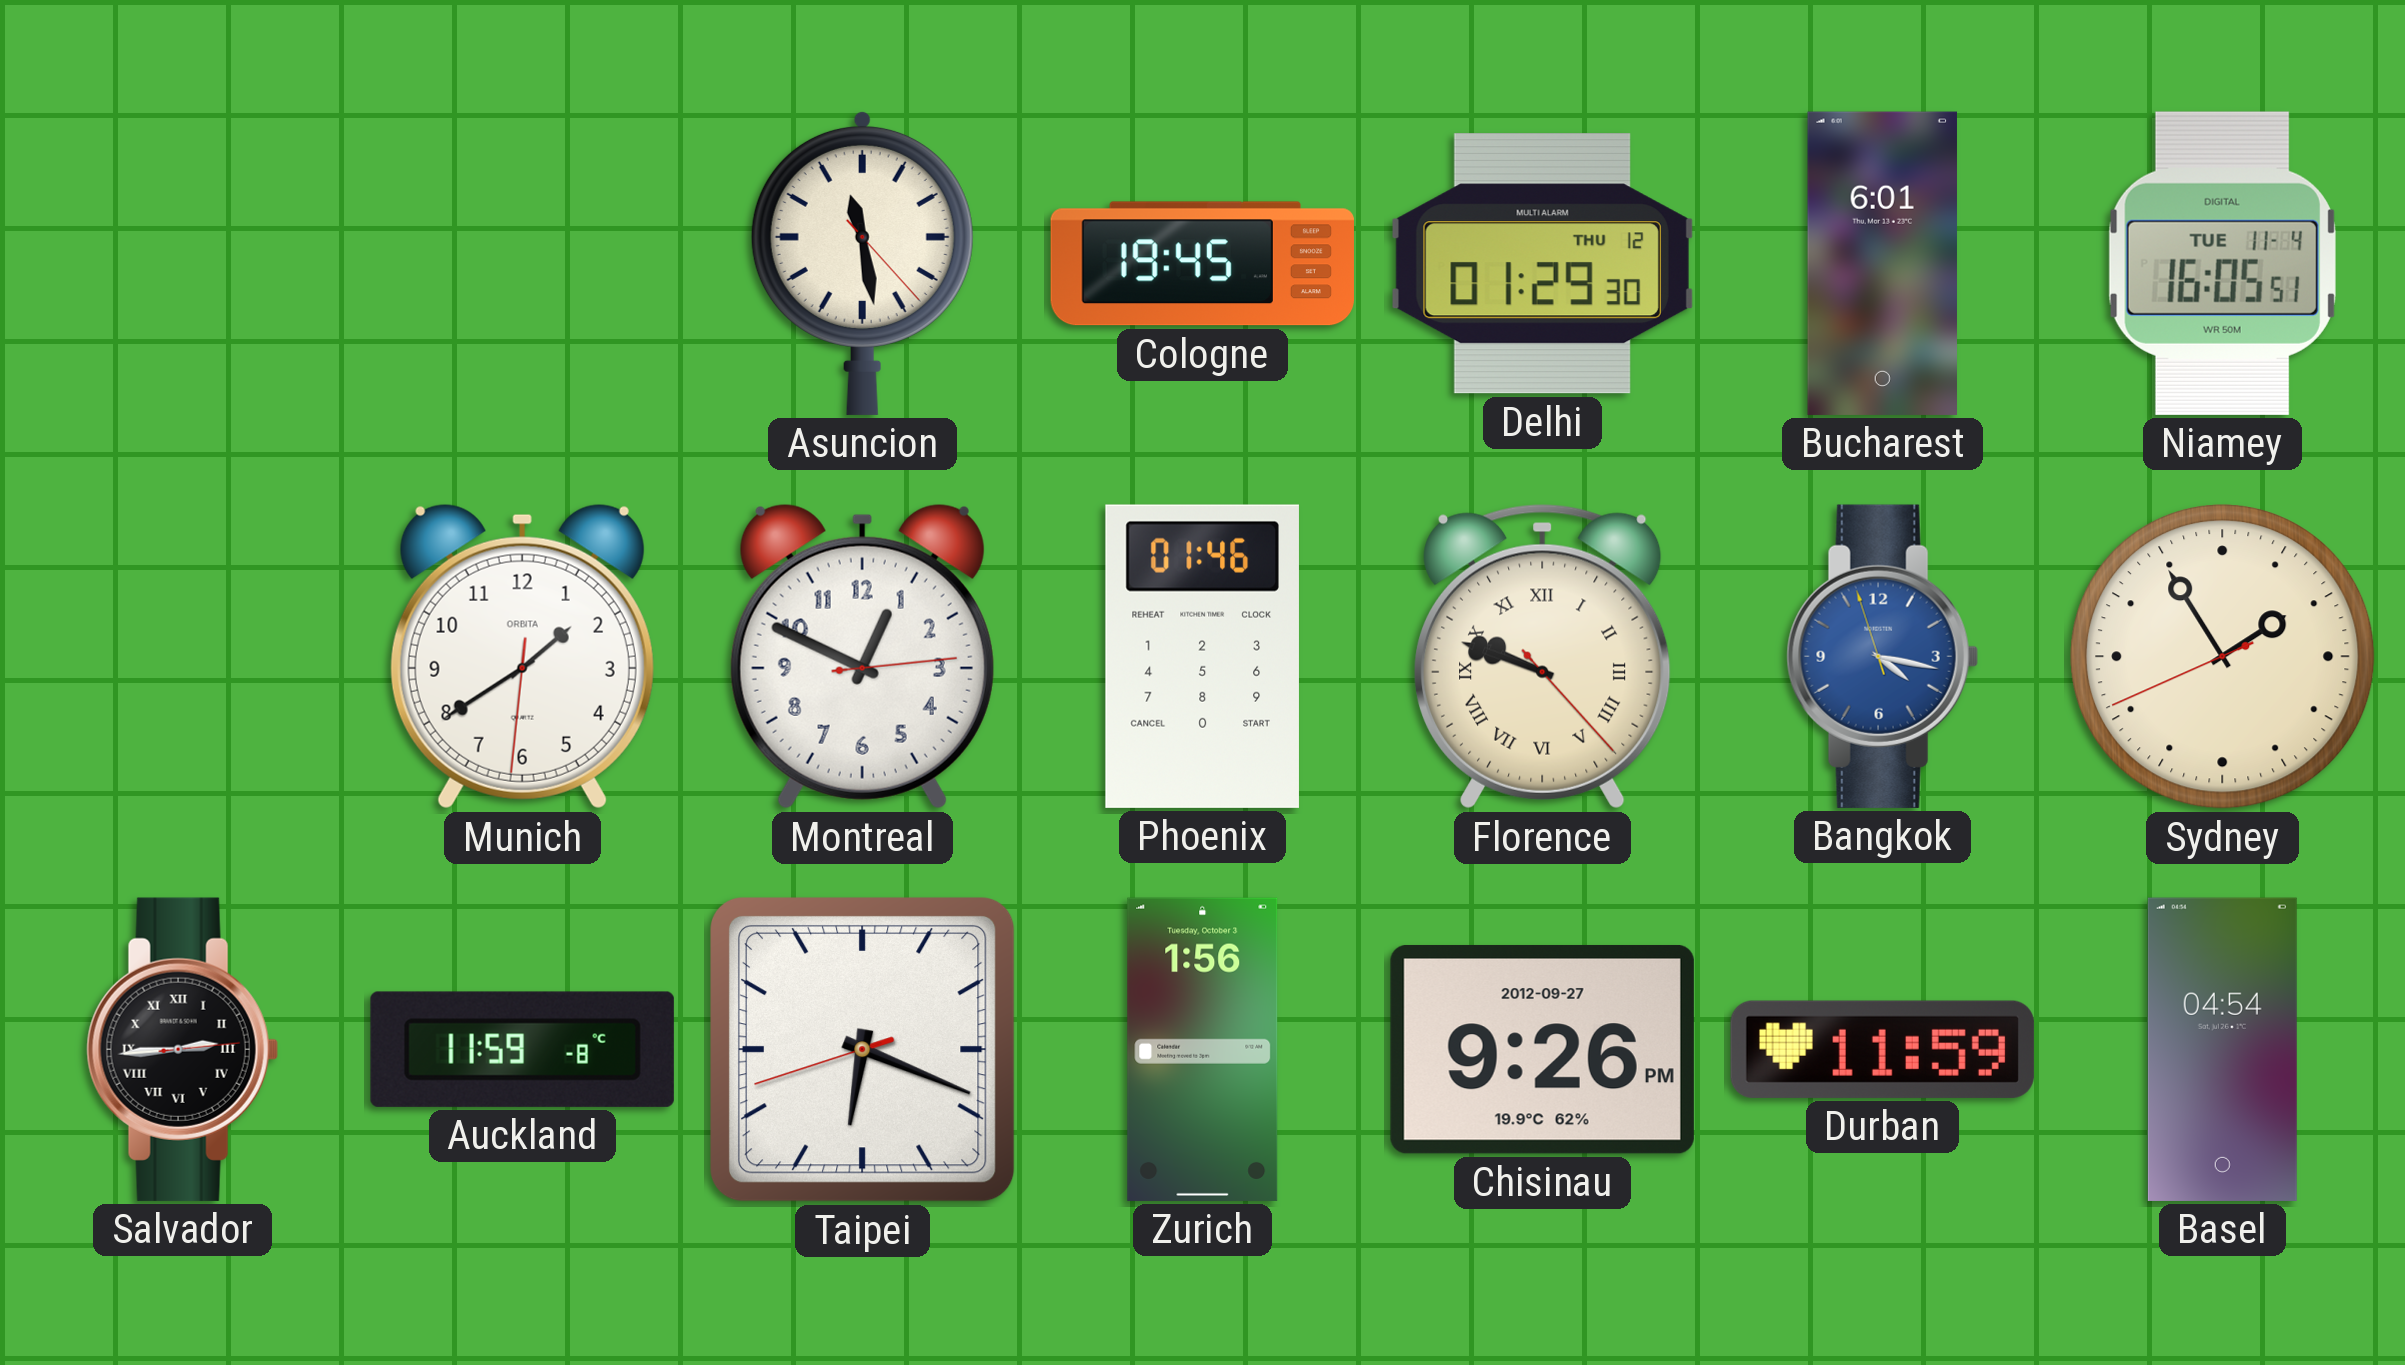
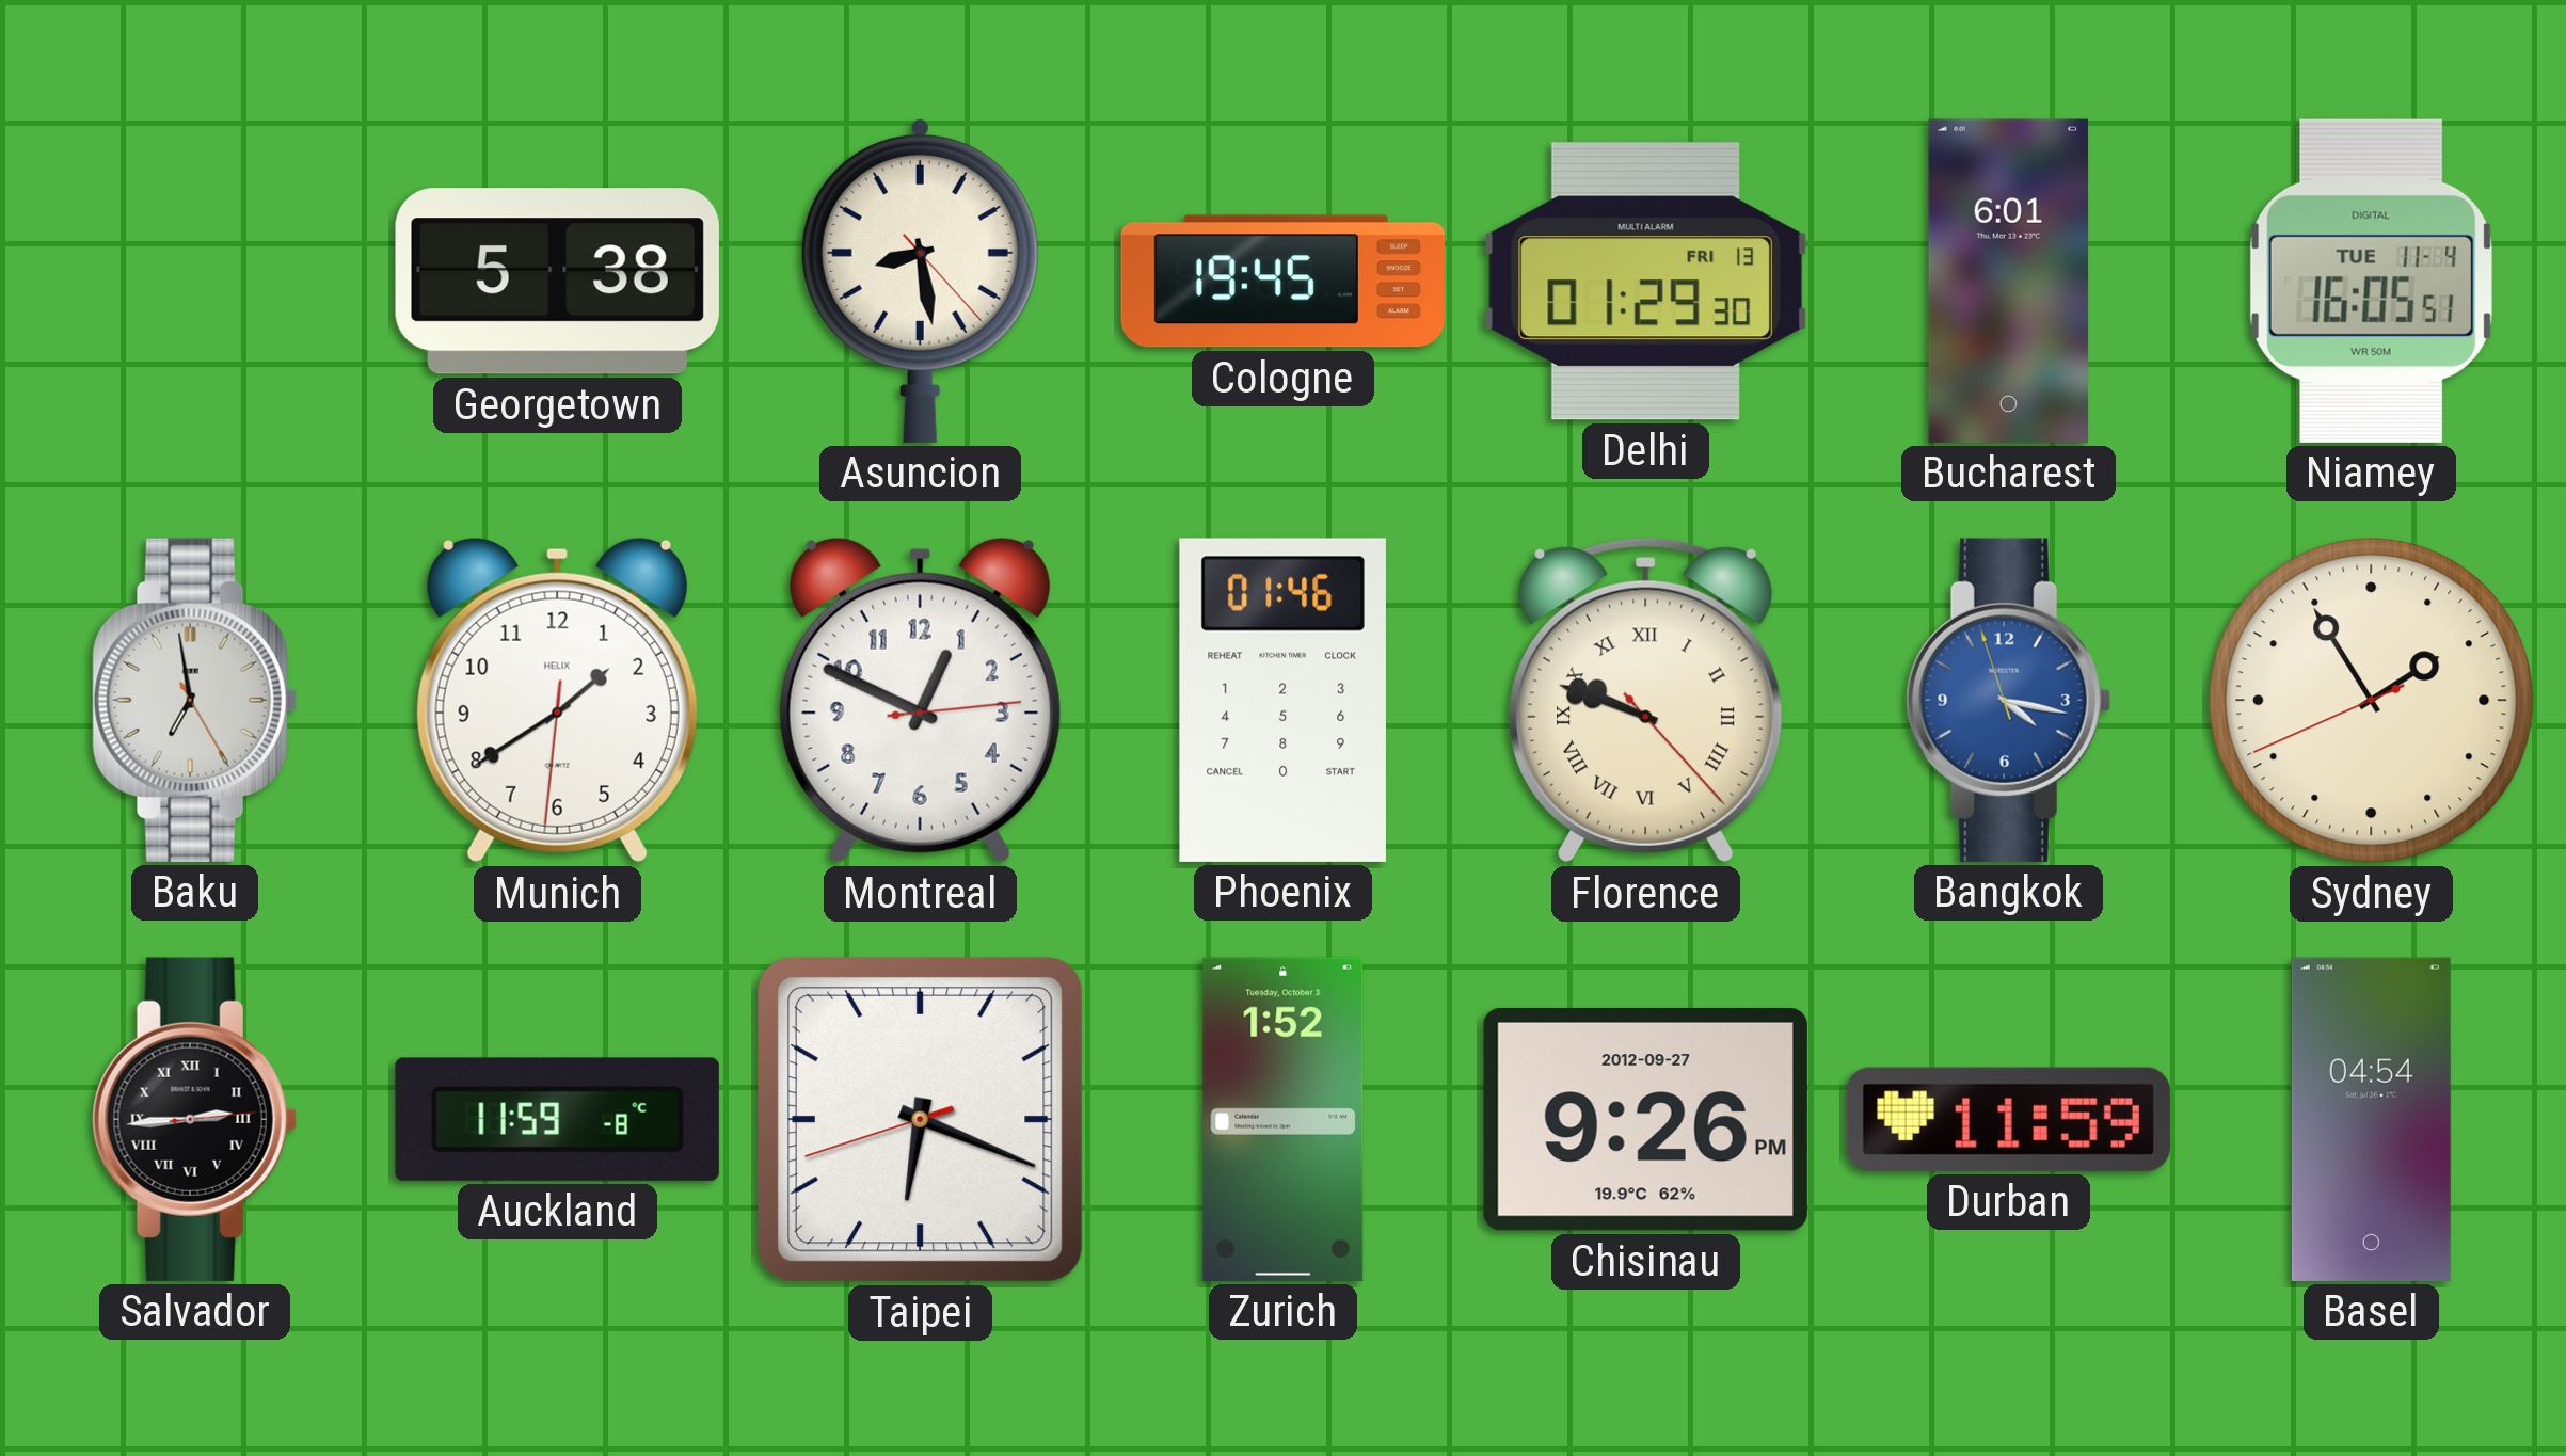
Georgetown: none -> 5:38
Asuncion: 11:28 -> 8:28
Delhi date: THU 12 -> FRI 13
Baku: none -> 6:58
Munich brand: ORBITA -> HELIX
Zurich: 1:56 -> 1:52
